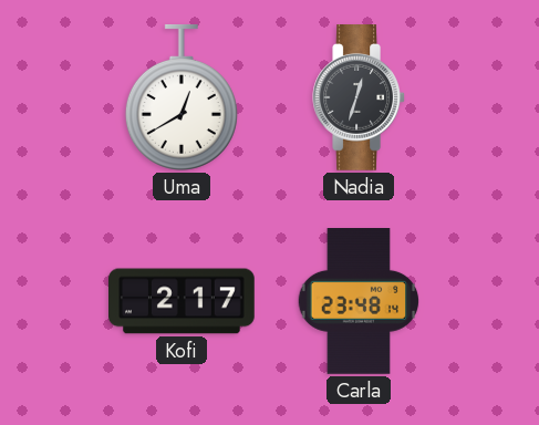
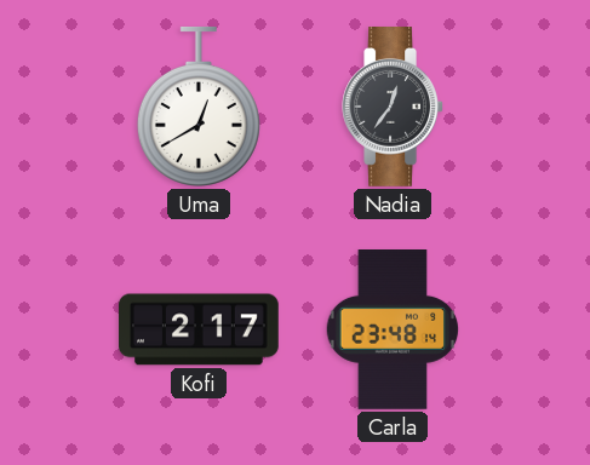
Nadia: 12:33 -> 12:36
